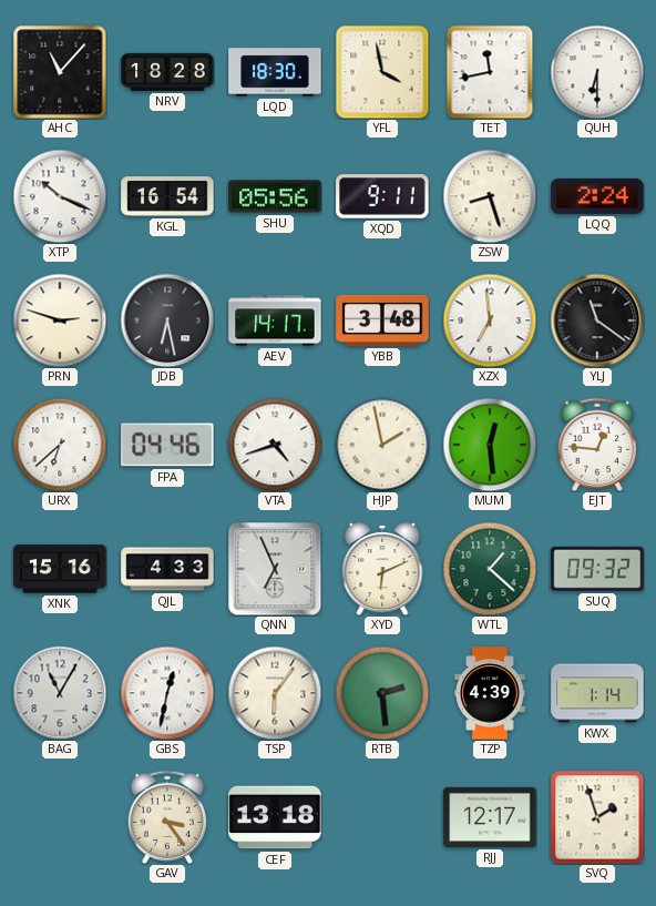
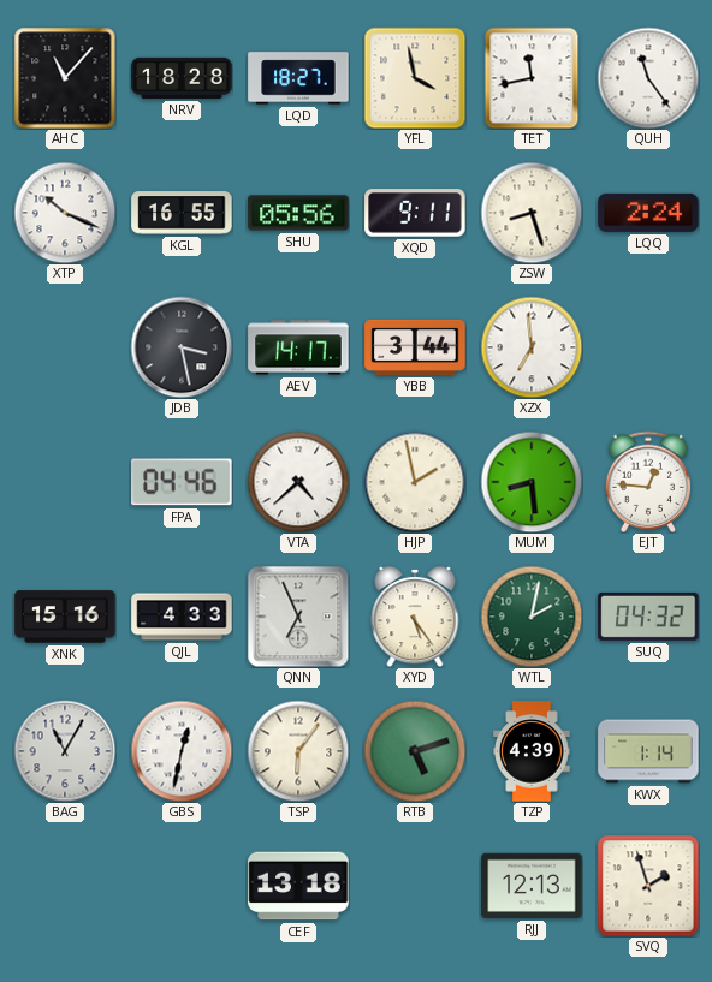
LQD: 18:30 -> 18:27
QUH: 6:30 -> 11:24
KGL: 16:54 -> 16:55
PRN: 2:48 -> none
JDB: 6:28 -> 3:28
YBB: 3:48 -> 3:44
YLJ: 11:21 -> none
URX: 6:38 -> none
VTA: 4:42 -> 4:38
MUM: 12:29 -> 8:29
XYD: 6:11 -> 5:24
WTL: 1:22 -> 2:02
SUQ: 09:32 -> 04:32
RTB: 2:29 -> 5:12
GAV: 3:24 -> none
RJJ: 12:17 -> 12:13
